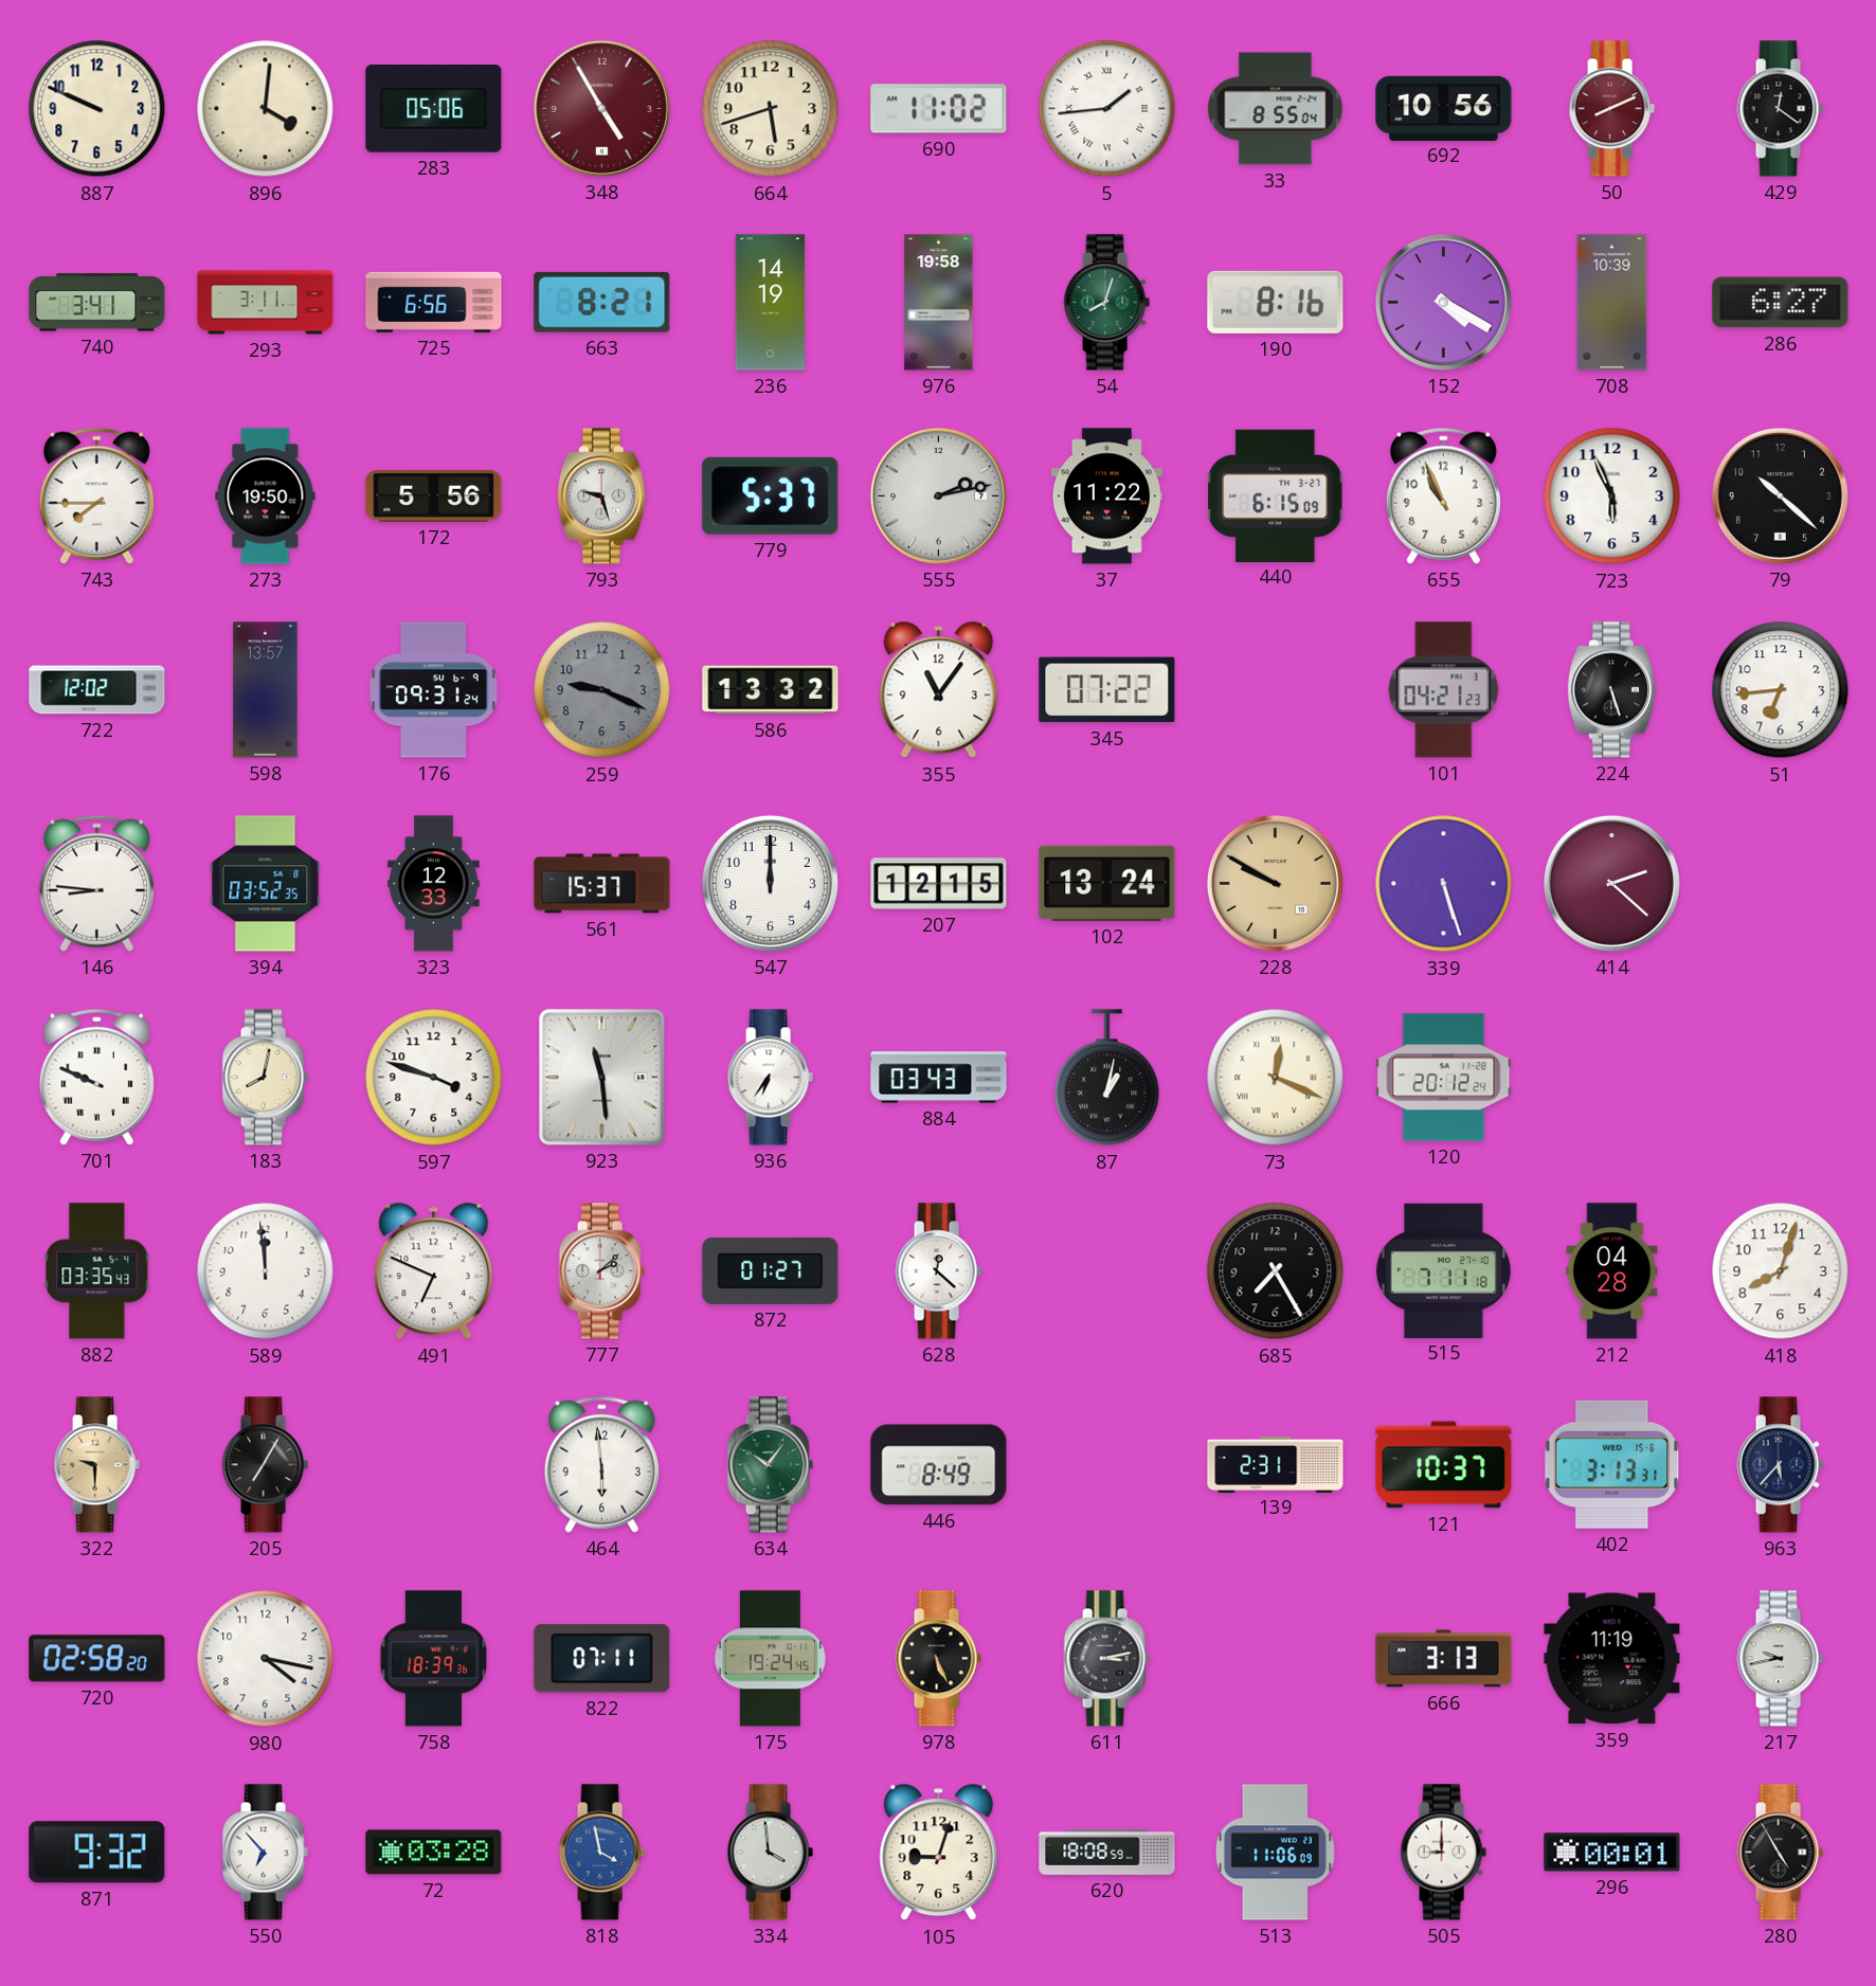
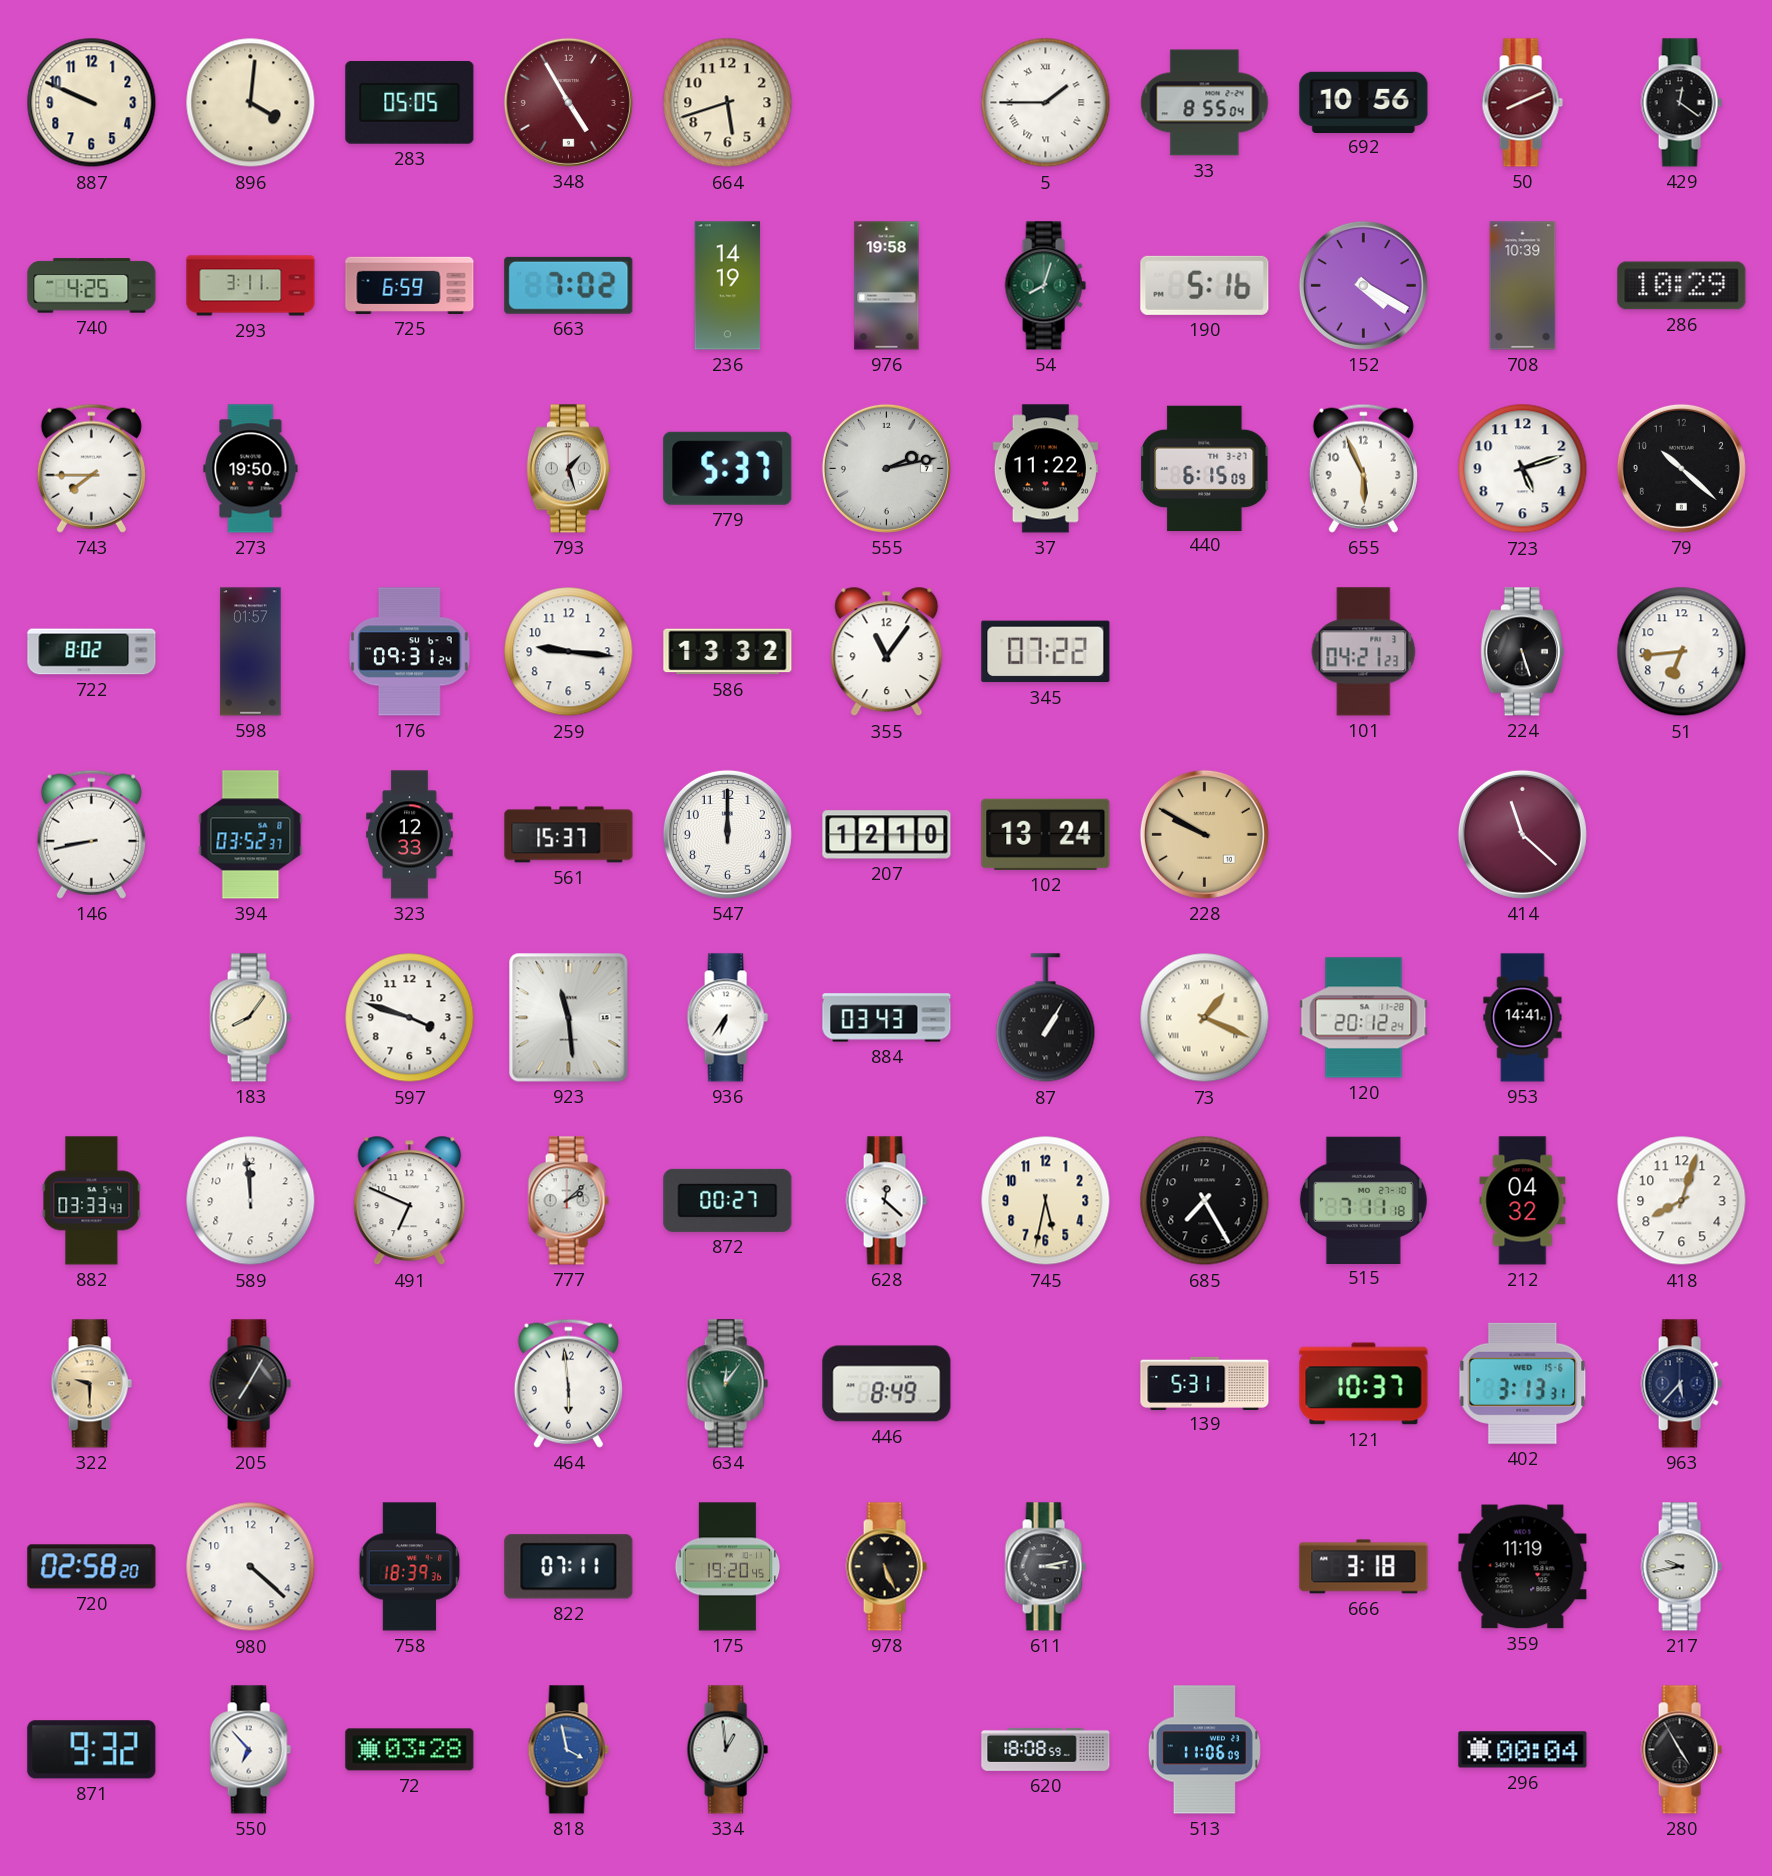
283: 05:06 -> 05:05
690: 11:02 -> none
5: 1:44 -> 1:45
740: 3:41 -> 4:25
725: 6:56 -> 6:59
663: 8:21 -> 7:02
190: 8:16 -> 5:16
286: 6:27 -> 10:29
172: 5:56 -> none
793: 9:27 -> 1:27
655: 10:56 -> 5:56
723: 5:56 -> 5:12
722: 12:02 -> 8:02
598: 13:57 -> 01:57
259: 9:19 -> 9:16
259 dial: grey -> white
146: 8:46 -> 8:43
394: 03:52:35 -> 03:52:37
207: 12:15 -> 12:10
339: 5:27 -> none
414: 2:22 -> 11:22
701: 9:49 -> none
183: 8:02 -> 8:06
87: 1:02 -> 1:05
73: 12:19 -> 1:19
953: none -> 14:41
882: 03:35 -> 03:33
872: 01:27 -> 00:27
745: none -> 5:32
212: 04:28 -> 04:32
634: 10:06 -> 12:06
139: 2:31 -> 5:31
980: 4:17 -> 4:22
175: 19:24 -> 19:20
666: 3:13 -> 3:18
334: 3:59 -> 12:59
105: 9:03 -> none
505: 9:00 -> none
296: 00:01 -> 00:04
